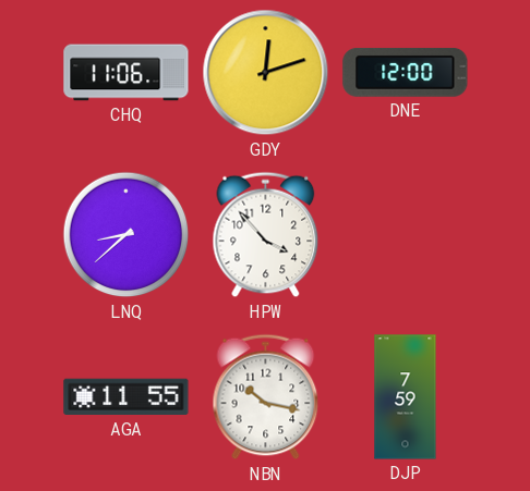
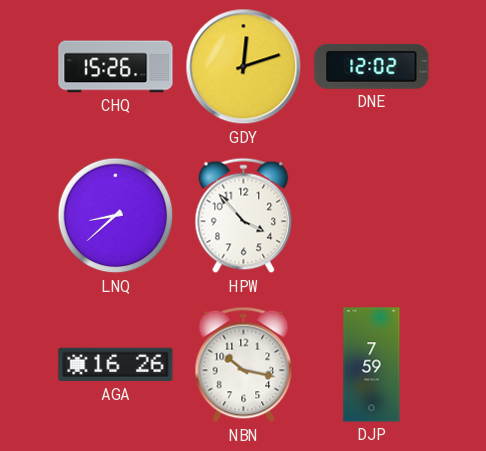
CHQ: 11:06 -> 15:26
DNE: 12:00 -> 12:02
AGA: 11:55 -> 16:26
